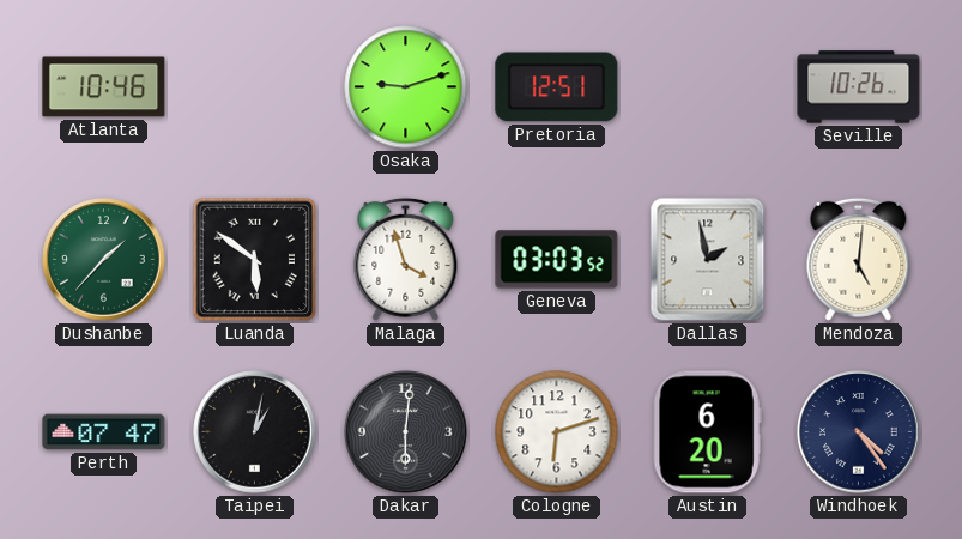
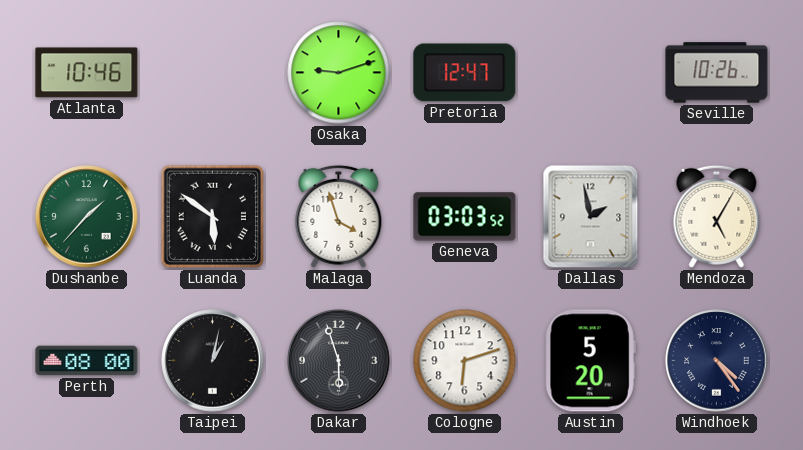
Pretoria: 12:51 -> 12:47
Mendoza: 5:01 -> 5:05
Perth: 07:47 -> 08:00
Dakar: 6:01 -> 5:57
Austin: 6:20 -> 5:20
